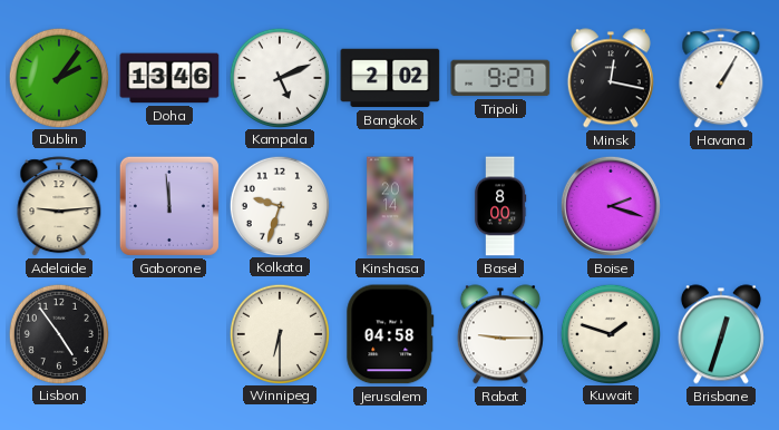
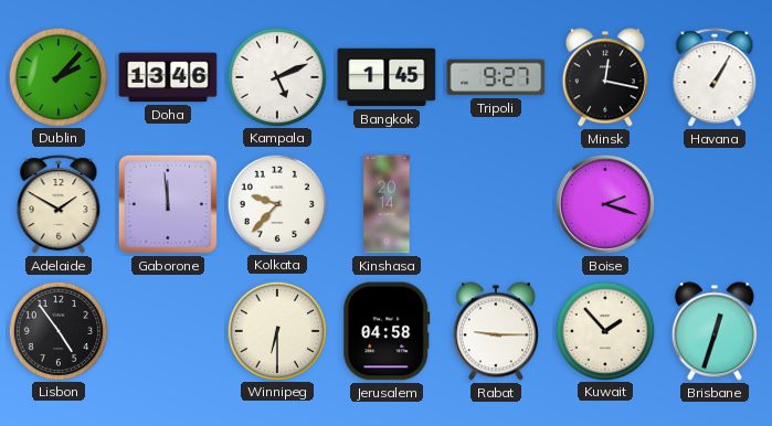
Dublin: 2:06 -> 2:07
Bangkok: 2:02 -> 1:45
Adelaide: 9:14 -> 1:50
Kolkata: 9:33 -> 9:37
Basel: 8:00 -> none
Kuwait: 1:48 -> 1:53
